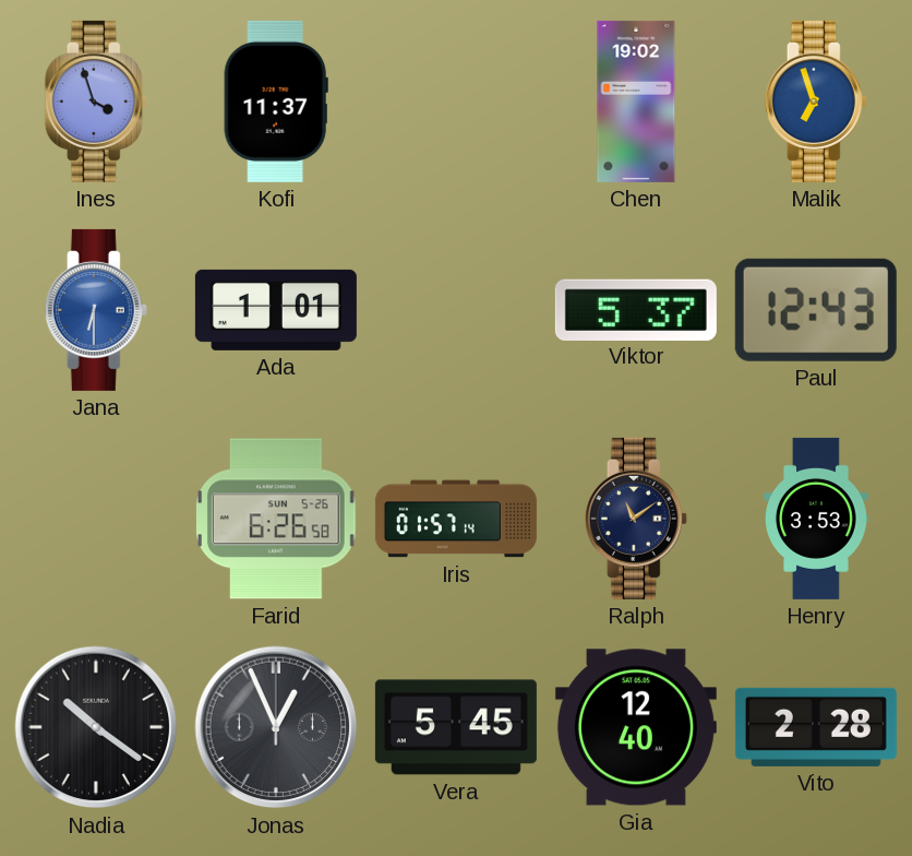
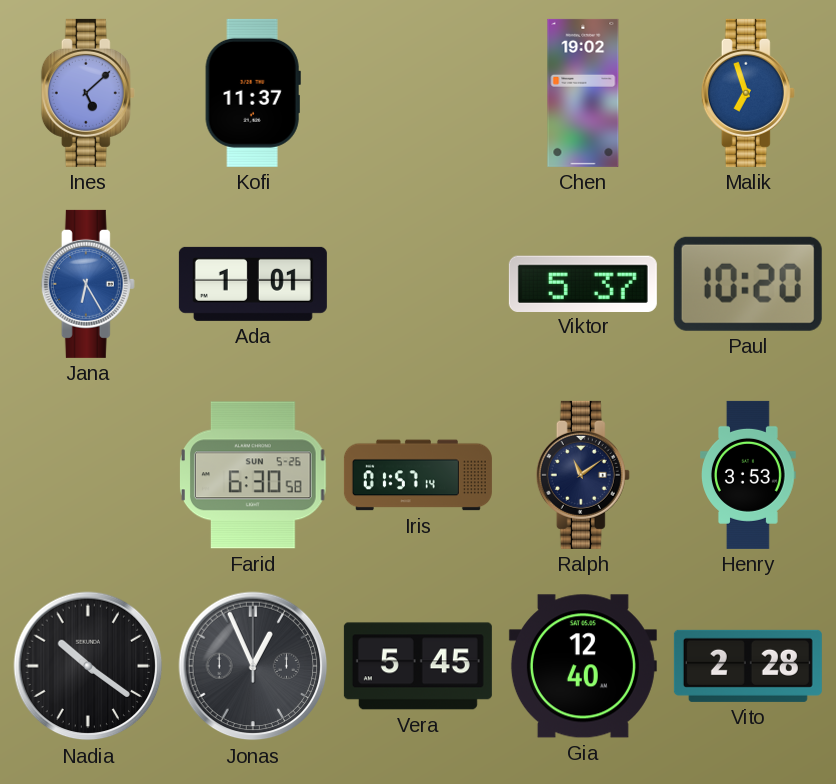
Ines: 3:57 -> 5:08
Jana: 6:30 -> 6:25
Paul: 12:43 -> 10:20
Farid: 6:26 -> 6:30
